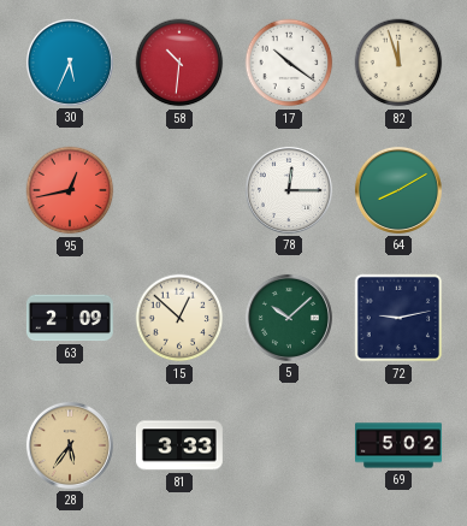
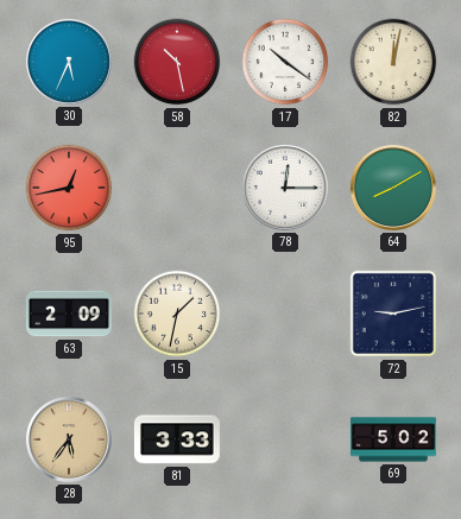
58: 10:31 -> 10:28
82: 11:57 -> 12:02
15: 12:52 -> 1:32
5: 10:08 -> none
